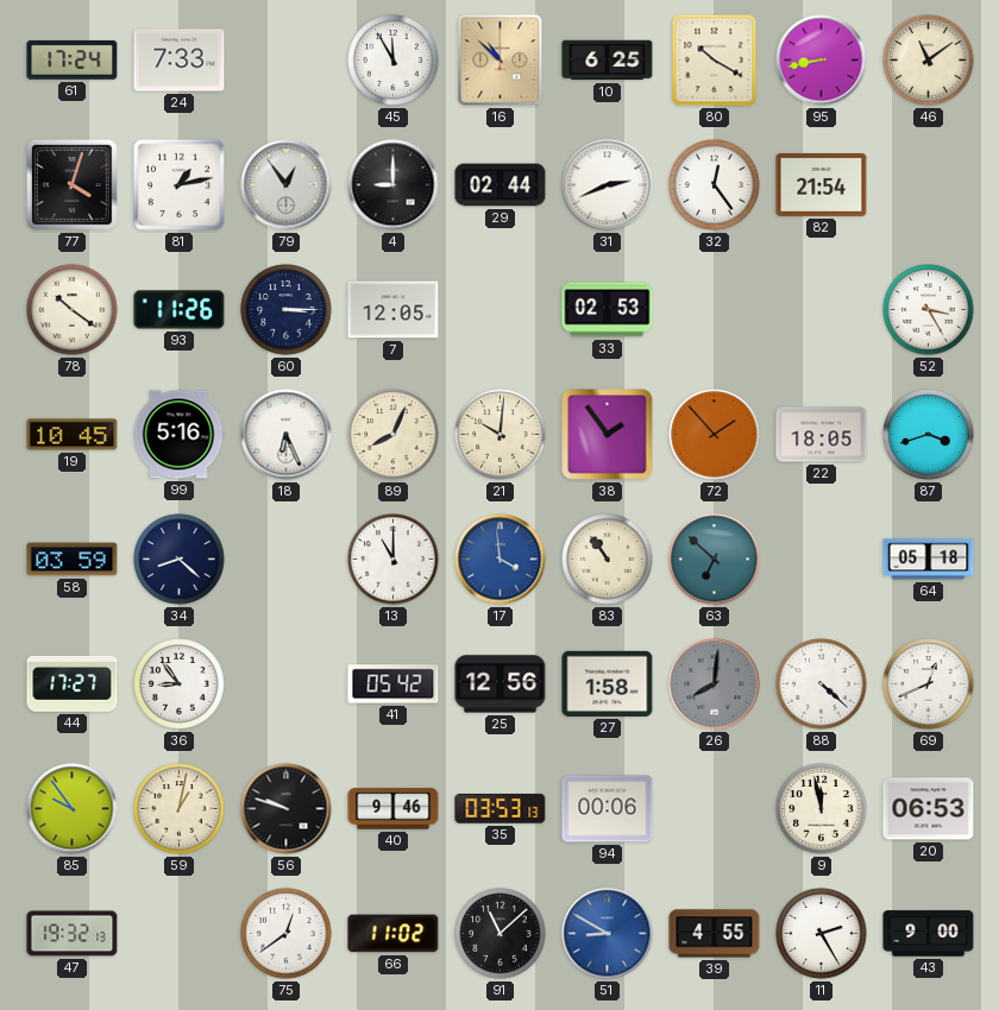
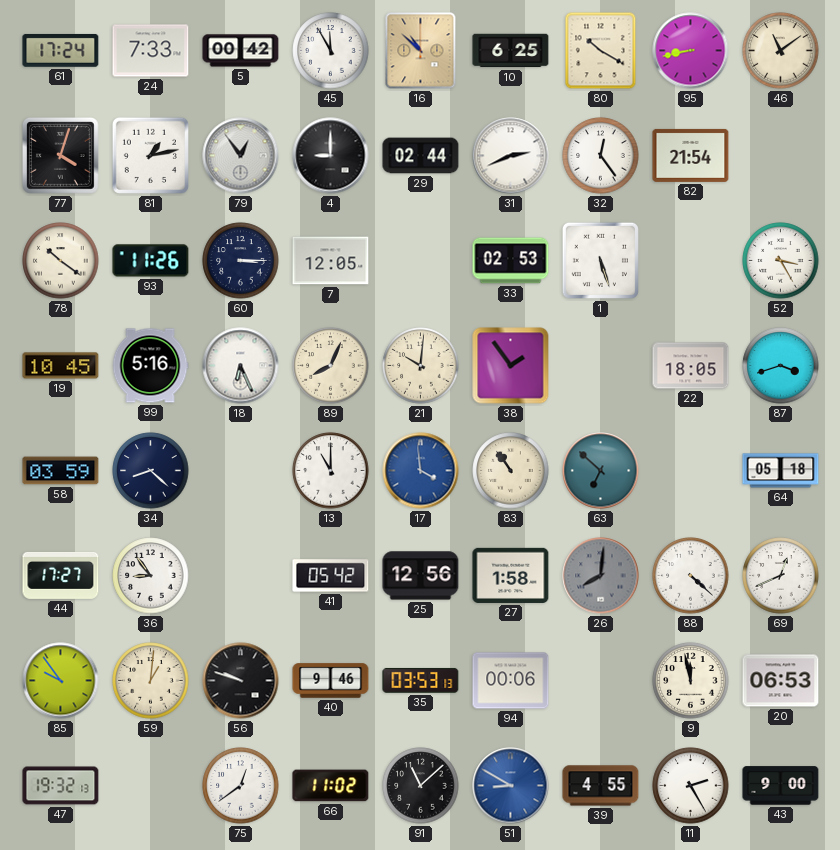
5: none -> 00:42
1: none -> 5:27
72: 1:53 -> none
59: 1:02 -> 1:01
